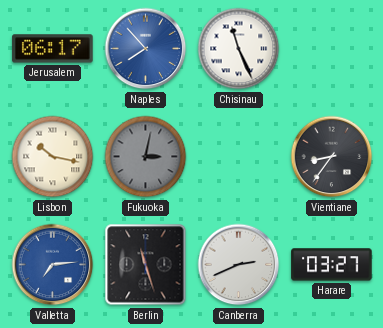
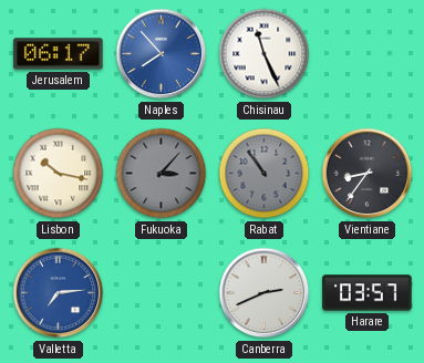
Fukuoka: 3:02 -> 3:07
Rabat: none -> 10:54
Berlin: 11:27 -> none
Harare: 03:27 -> 03:57
